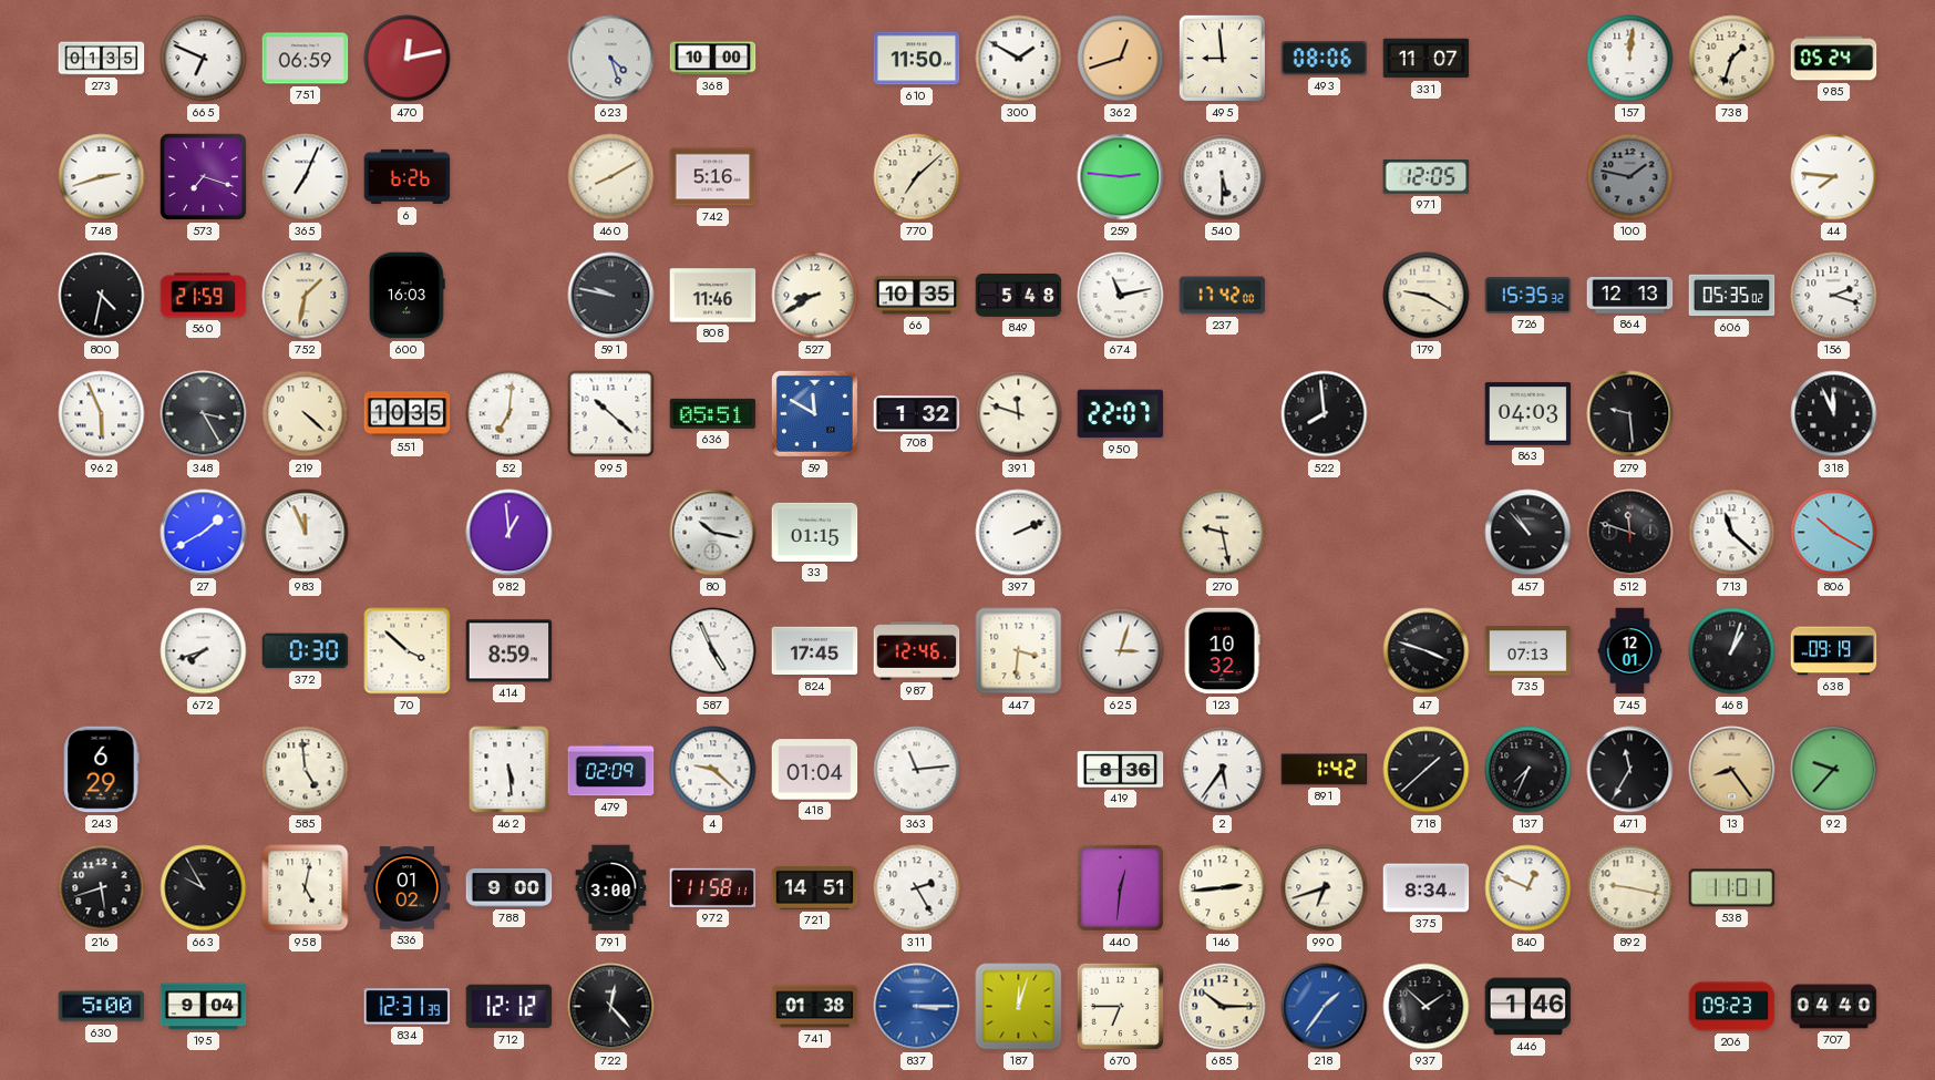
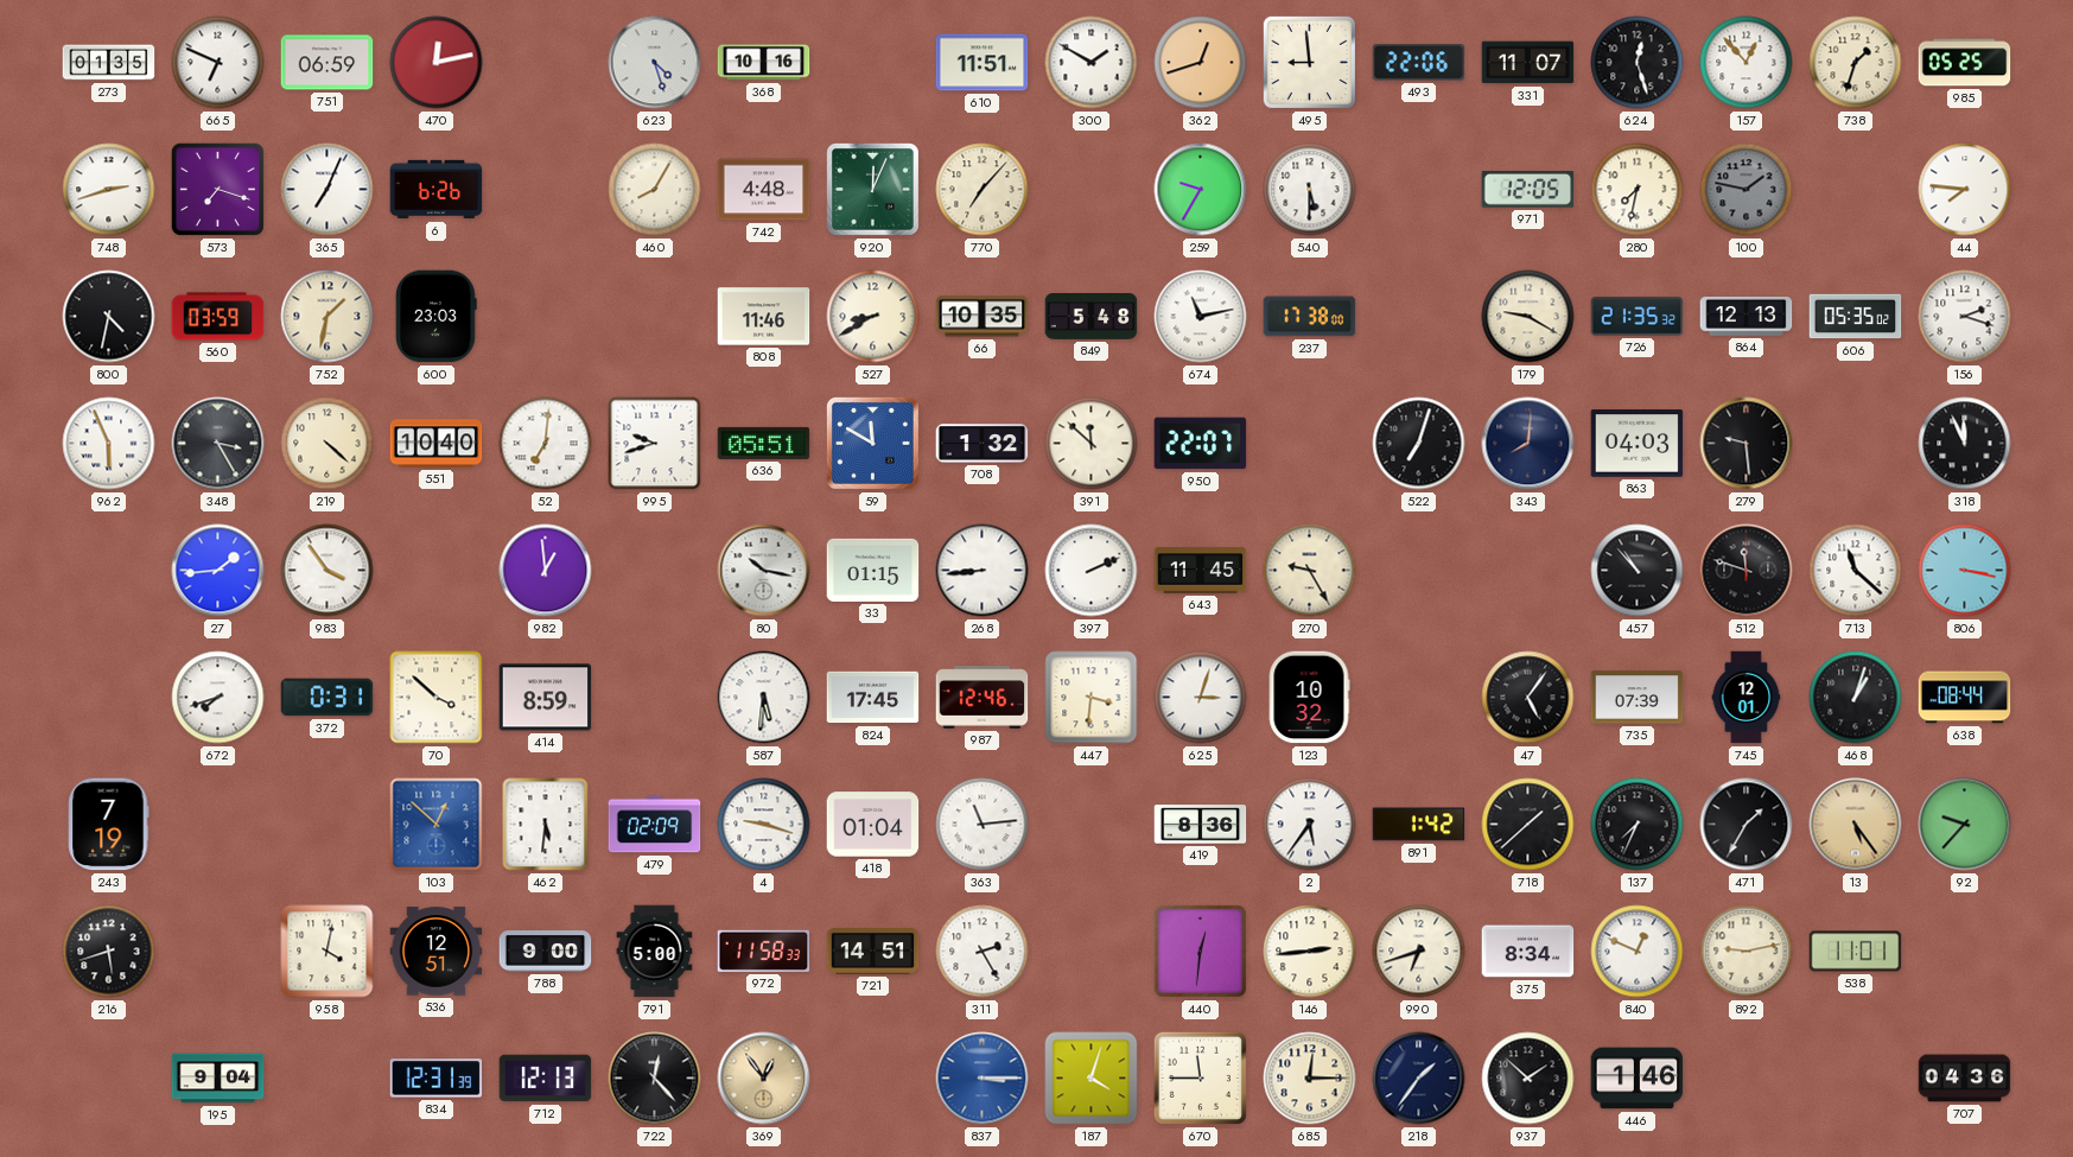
368: 10:00 -> 10:16
610: 11:50 -> 11:51
493: 08:06 -> 22:06
624: none -> 12:27
157: 12:01 -> 12:53
985: 05:24 -> 05:25
460: 8:10 -> 8:05
742: 5:16 -> 4:48
920: none -> 12:04
770: 7:08 -> 7:07
259: 2:46 -> 9:35
280: none -> 7:32
560: 21:59 -> 03:59
600: 16:03 -> 23:03
591: 9:47 -> none
237: 17:42 -> 17:38
726: 15:35 -> 21:35
551: 10:35 -> 10:40
995: 10:22 -> 9:42
391: 11:48 -> 11:52
522: 7:59 -> 7:03
343: none -> 8:01
27: 1:40 -> 1:44
983: 11:56 -> 3:54
268: none -> 8:44
643: none -> 11:45
270: 9:28 -> 9:25
806: 10:20 -> 3:17
372: 0:30 -> 0:31
587: 4:56 -> 5:31
47: 3:48 -> 5:06
735: 07:13 -> 07:39
638: 09:19 -> 08:44
243: 6:29 -> 7:19
585: 4:59 -> none
103: none -> 12:52
462: 5:29 -> 5:31
4: 9:22 -> 9:18
471: 11:35 -> 1:35
13: 8:24 -> 5:24
663: 9:55 -> none
958: 5:02 -> 4:02
536: 01:02 -> 12:51
791: 3:00 -> 5:00
972: 11:58:11 -> 11:58:33
892: 9:17 -> 9:13
630: 5:00 -> none
712: 12:12 -> 12:13
369: none -> 12:54
741: 01:38 -> none
187: 12:03 -> 4:03
670: 6:45 -> 11:45
685: 10:15 -> 12:15
218 dial: blue -> navy
206: 09:23 -> none
707: 04:40 -> 04:36
